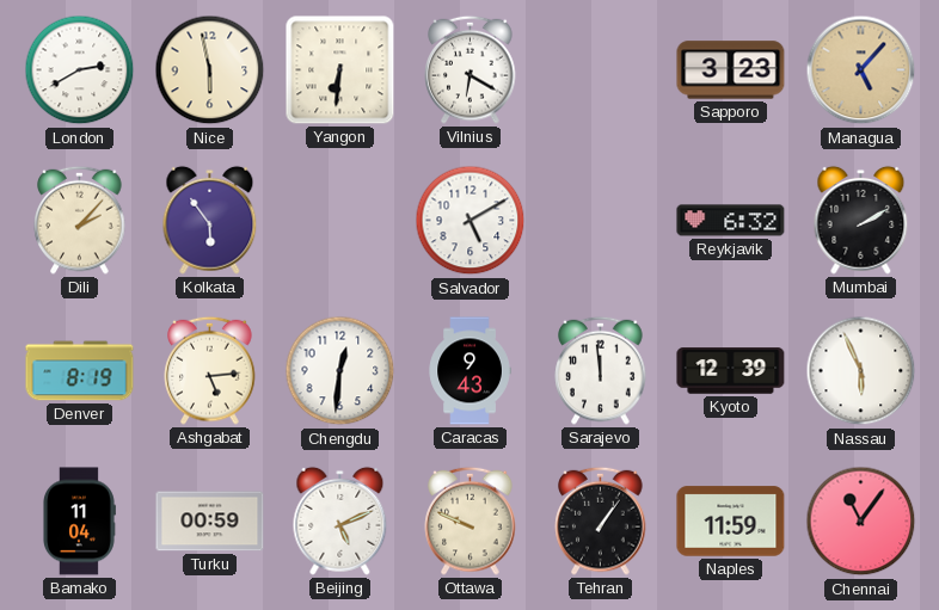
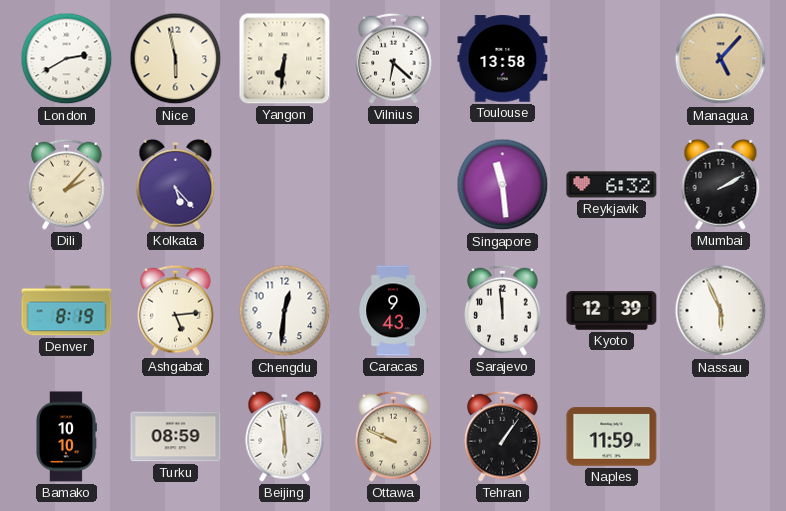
Vilnius: 6:20 -> 6:22
Toulouse: none -> 13:58
Sapporo: 3:23 -> none
Kolkata: 5:54 -> 5:23
Salvador: 5:10 -> none
Singapore: none -> 11:29
Bamako: 11:04 -> 10:10
Turku: 00:59 -> 08:59
Beijing: 5:11 -> 5:59
Chennai: 11:06 -> none
